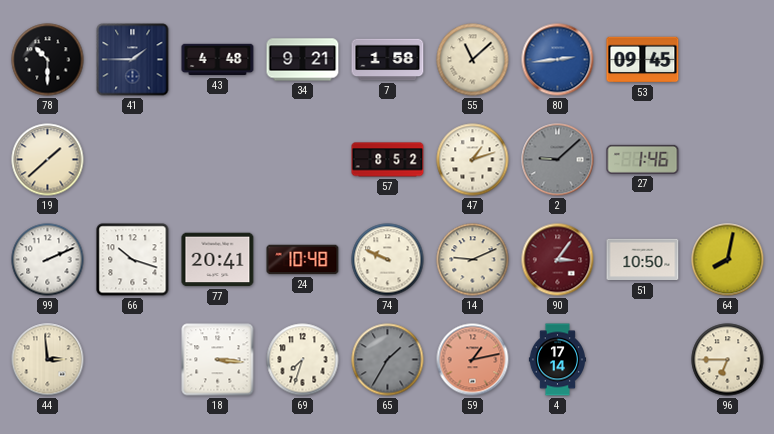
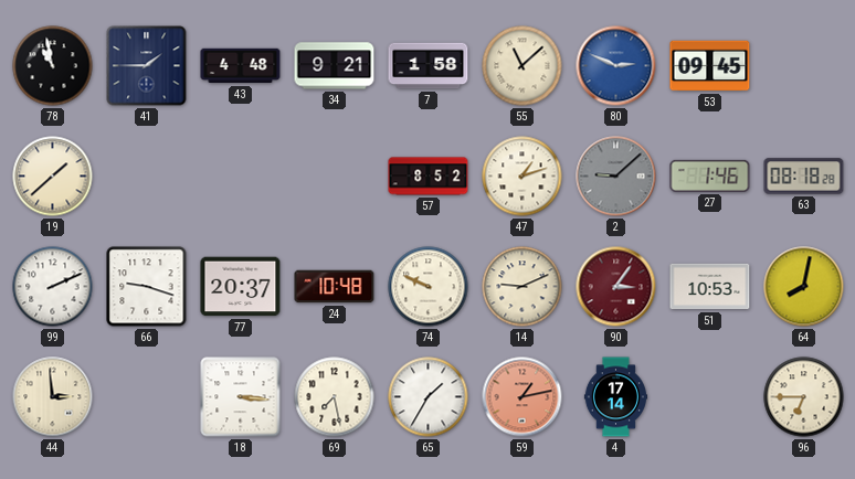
78: 10:30 -> 10:58
80: 2:44 -> 2:49
63: none -> 08:18
66: 10:18 -> 9:18
77: 20:41 -> 20:37
51: 10:50 -> 10:53
69: 7:33 -> 7:28
65 dial: grey -> white
